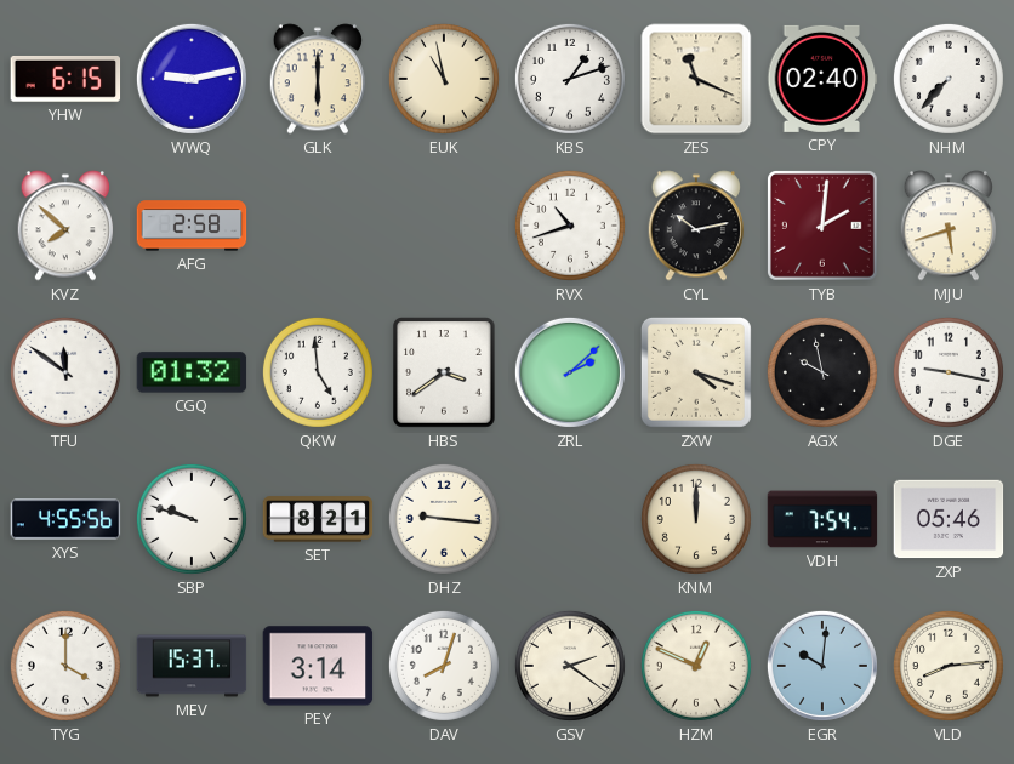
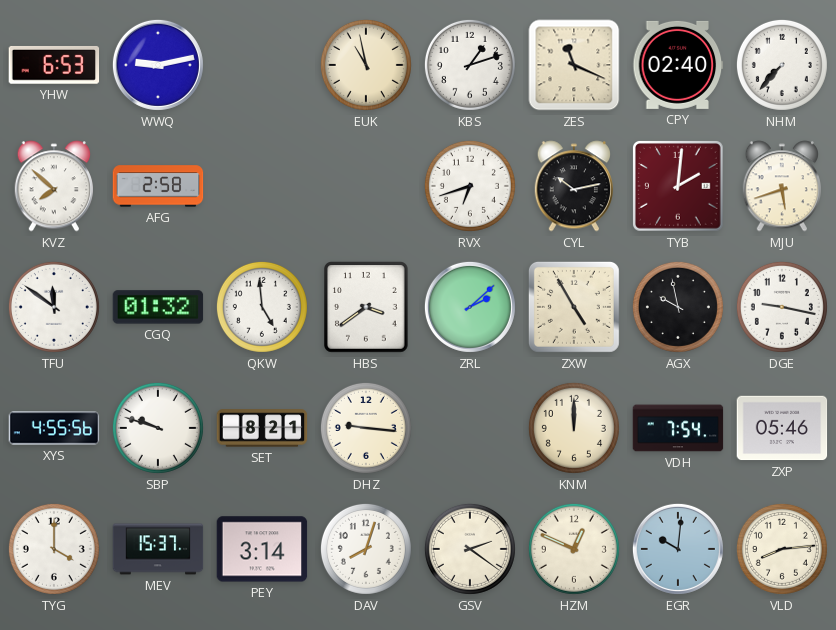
YHW: 6:15 -> 6:53
GLK: 6:00 -> none
RVX: 10:42 -> 6:42
ZXW: 4:18 -> 4:55
